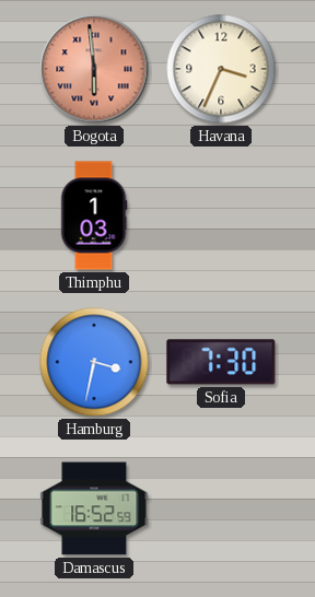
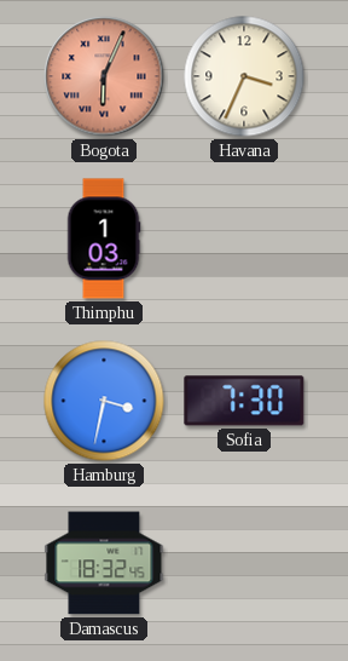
Bogota: 5:59 -> 6:04
Damascus: 16:52 -> 18:32
